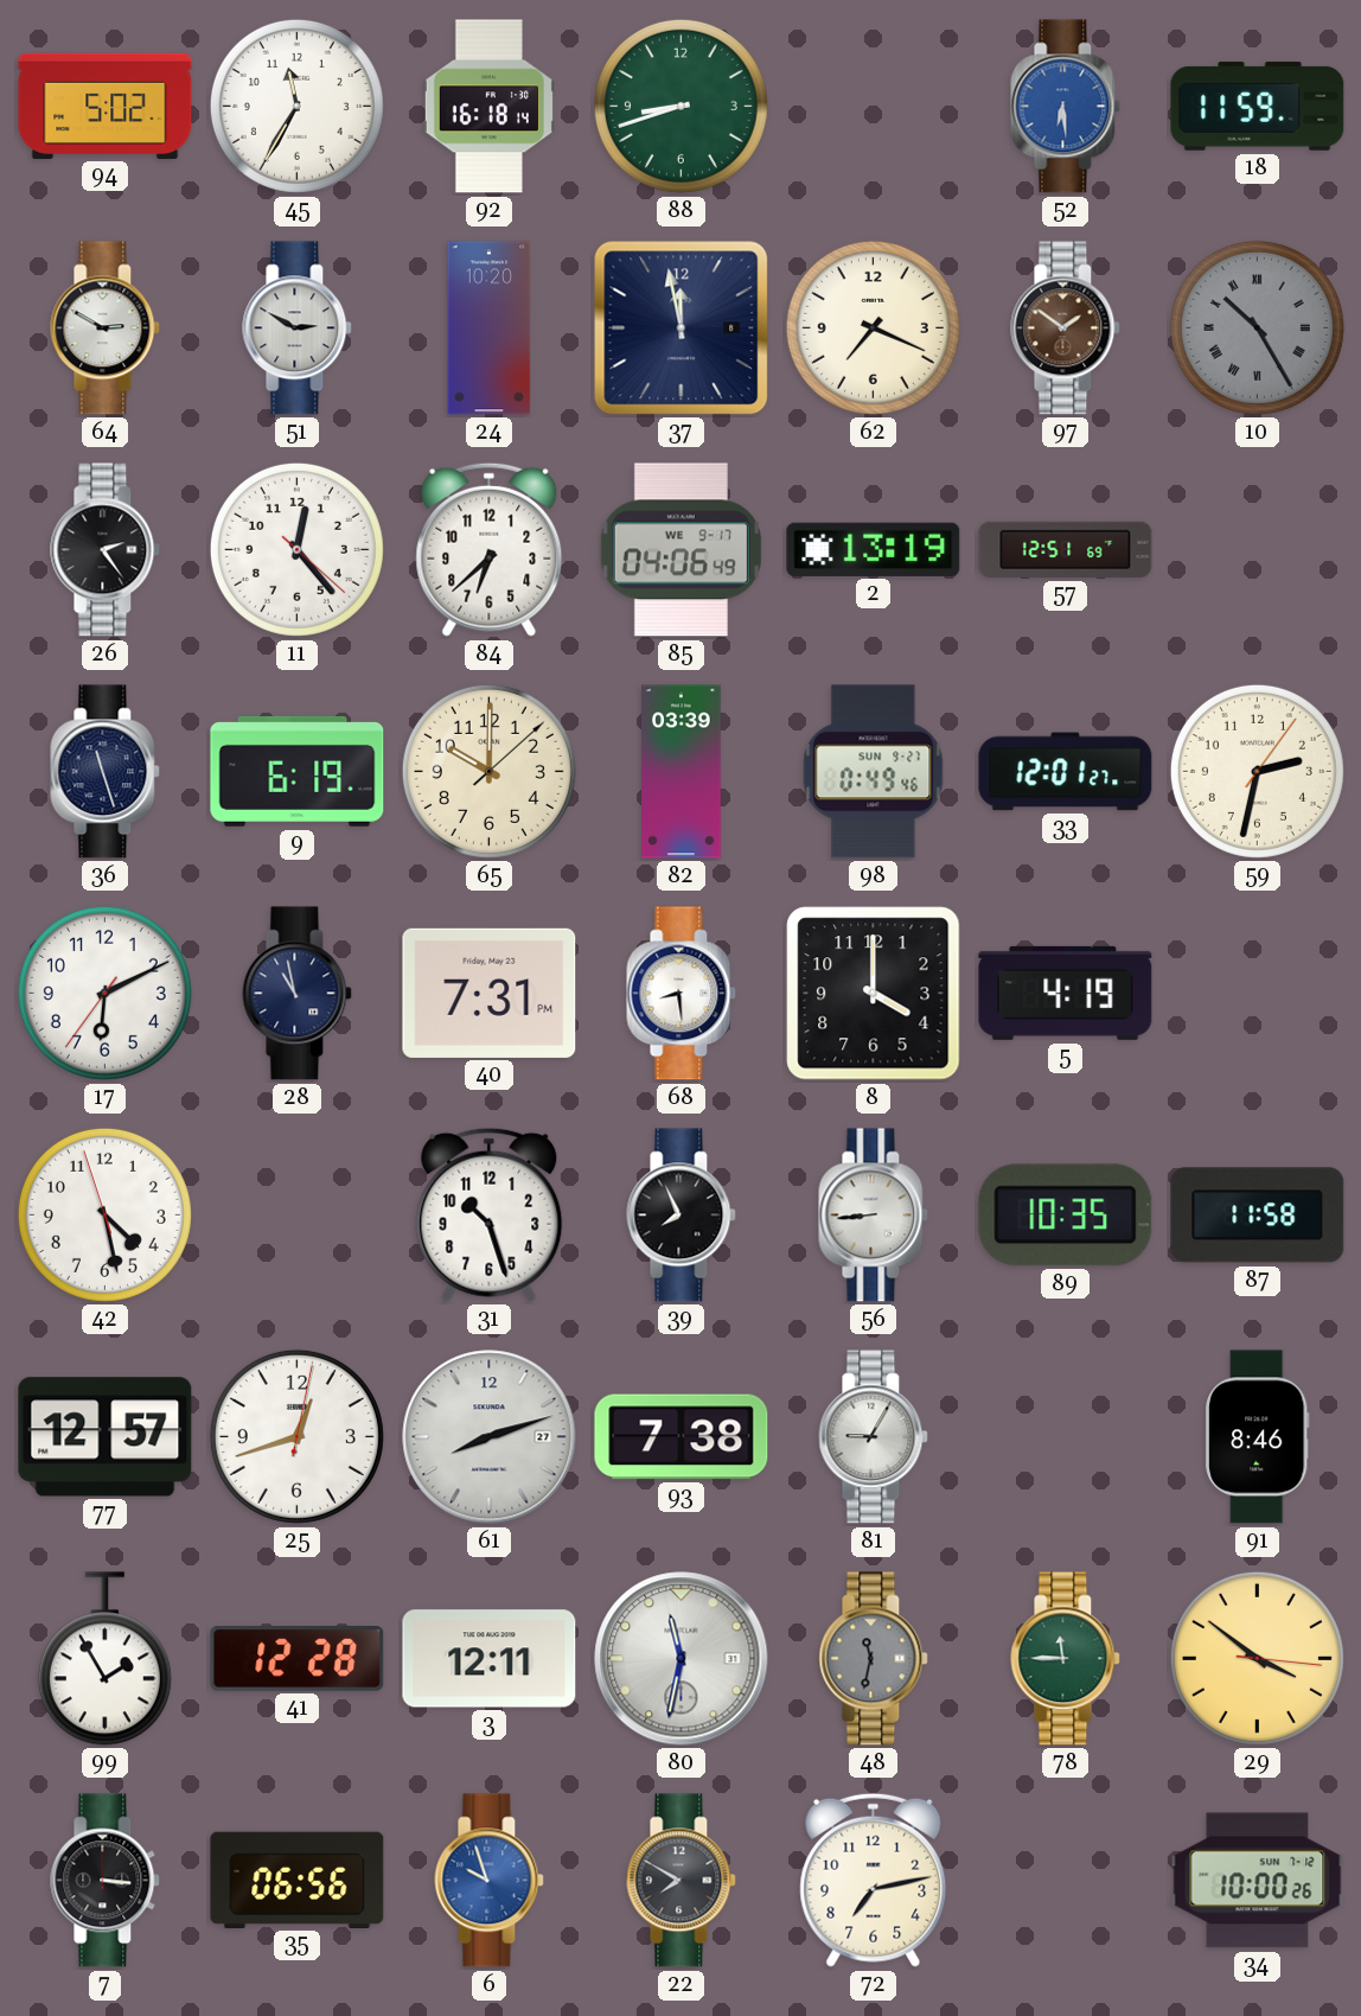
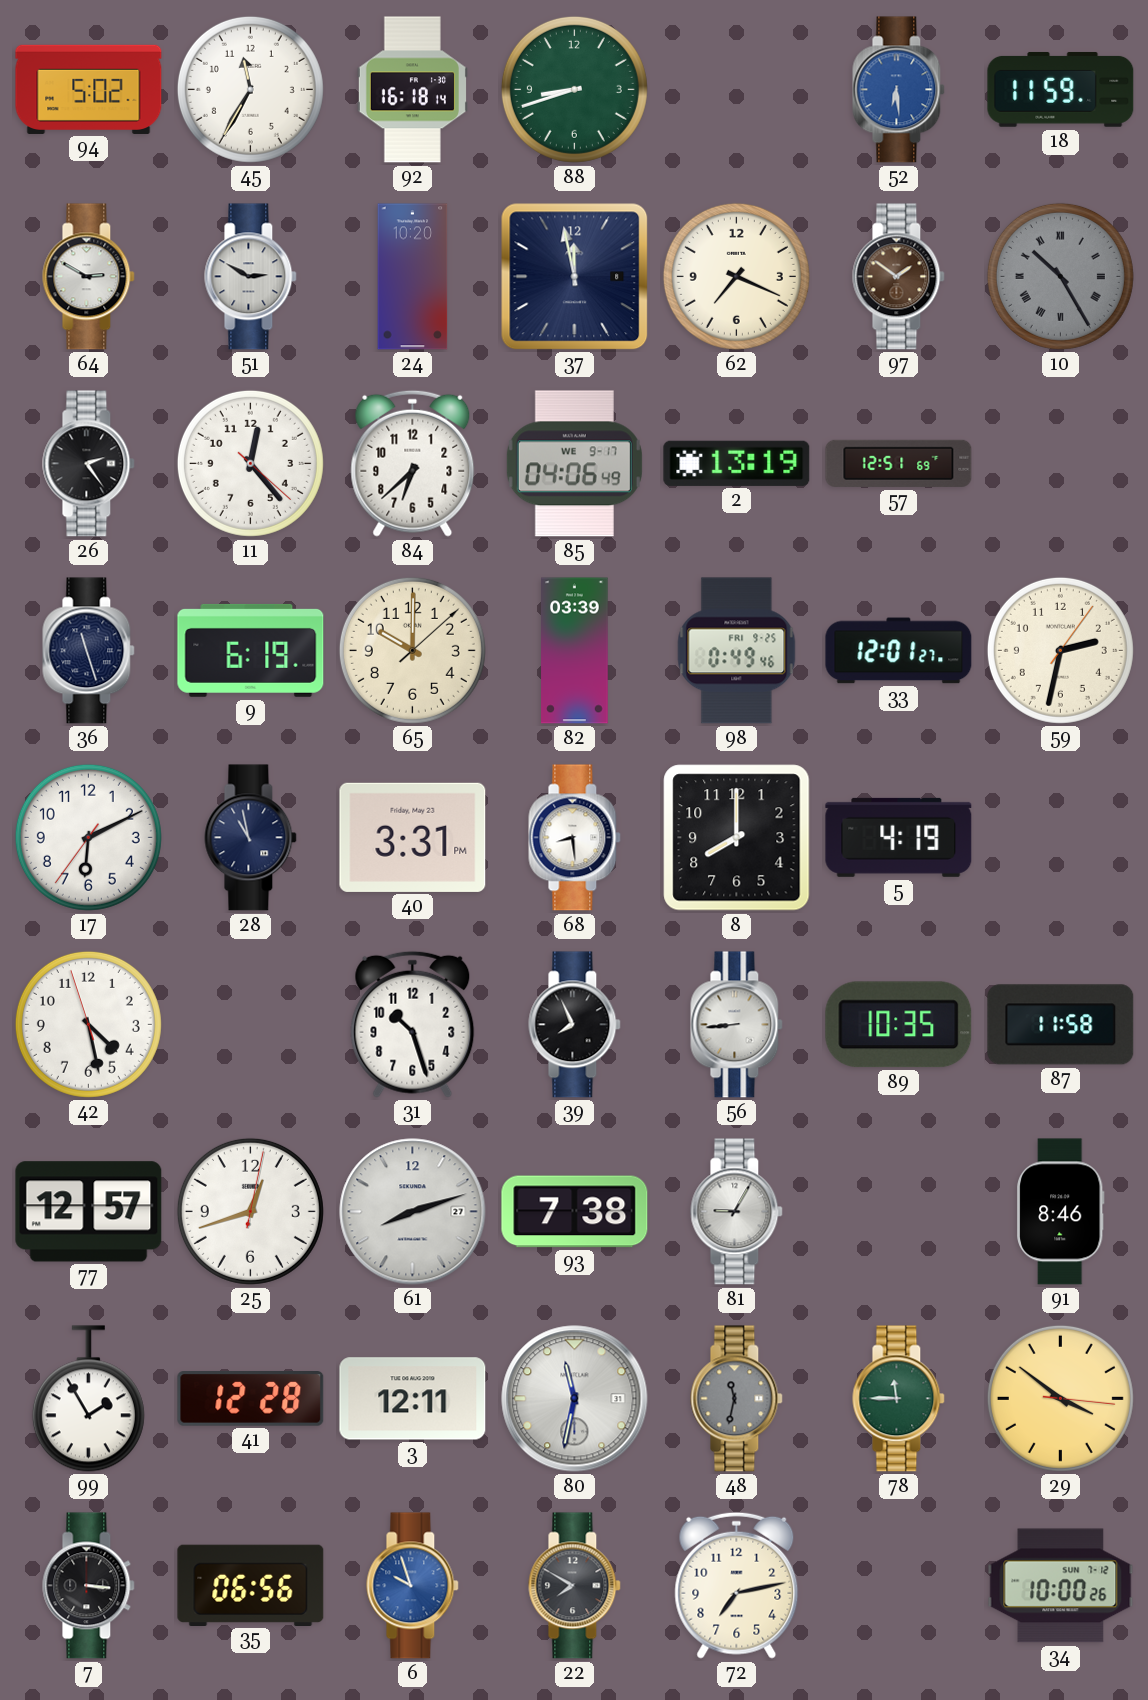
98 date: SUN 9-27 -> FRI 9-25
40: 7:31 -> 3:31
8: 4:00 -> 8:00
